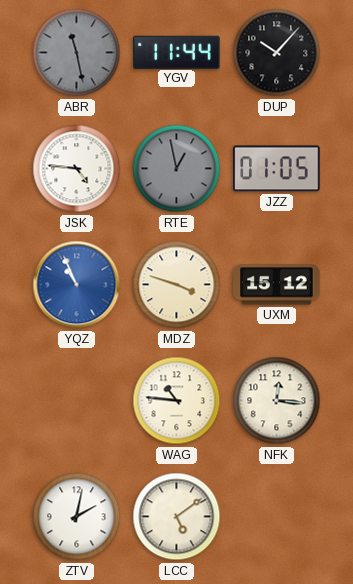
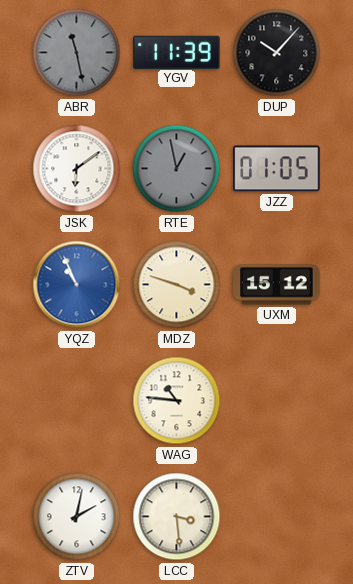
YGV: 11:44 -> 11:39
JSK: 4:46 -> 6:09
NFK: 12:16 -> none
LCC: 5:09 -> 3:29
